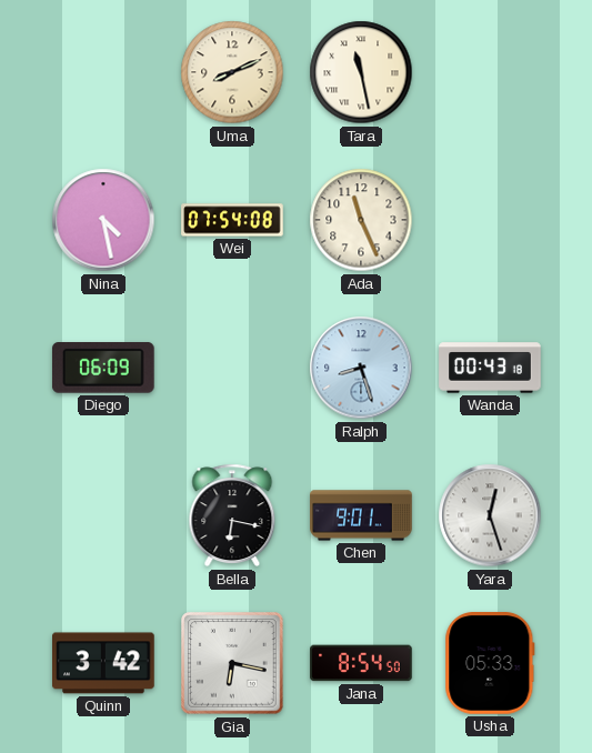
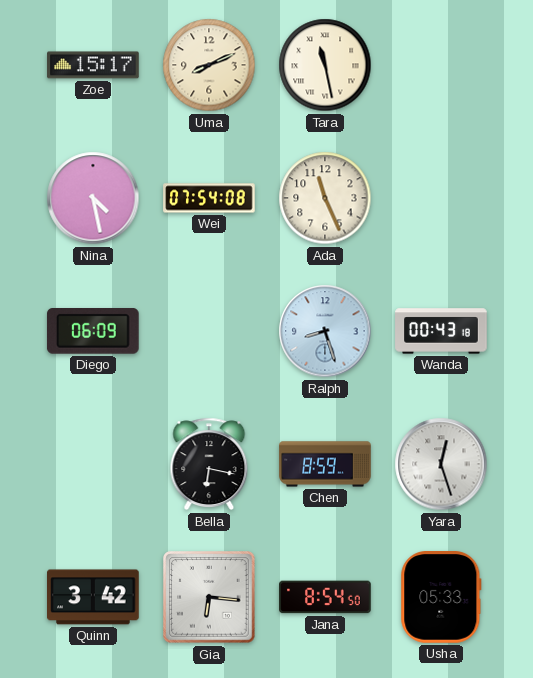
Zoe: none -> 15:17
Chen: 9:01 -> 8:59
Gia: 6:17 -> 6:16
